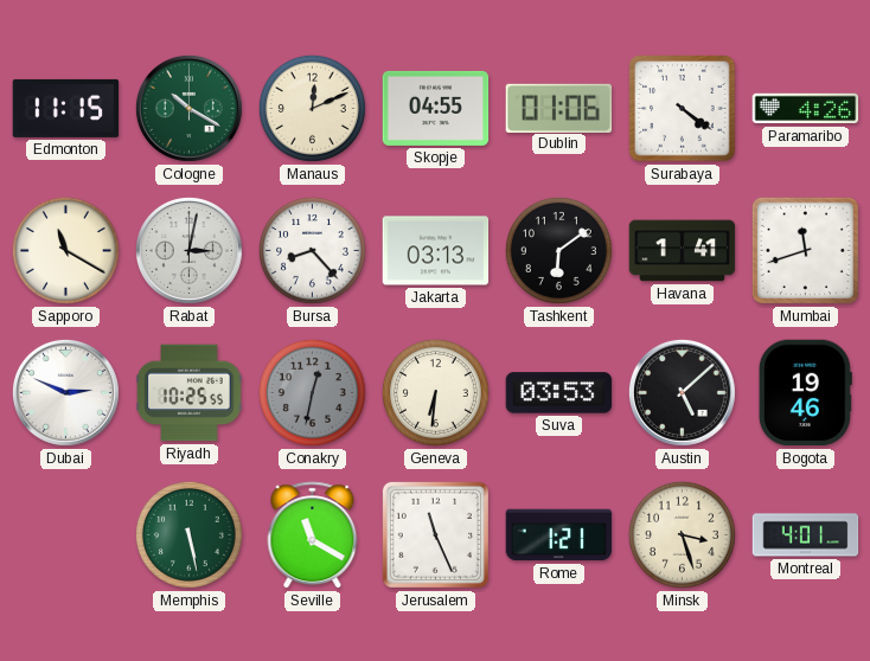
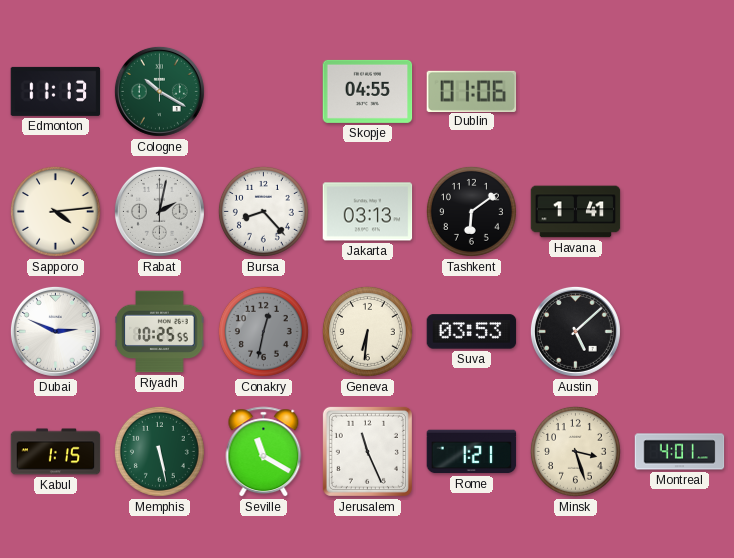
Edmonton: 11:15 -> 11:13
Manaus: 12:11 -> none
Surabaya: 4:21 -> none
Paramaribo: 4:26 -> none
Sapporo: 11:20 -> 4:14
Rabat: 3:02 -> 2:02
Mumbai: 11:42 -> none
Bogota: 19:46 -> none
Kabul: none -> 1:15
